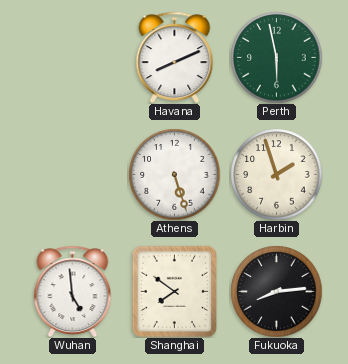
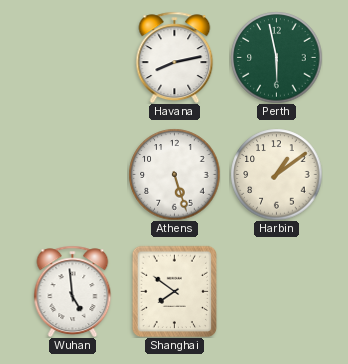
Havana: 8:11 -> 8:13
Harbin: 1:57 -> 1:09
Fukuoka: 8:14 -> none
